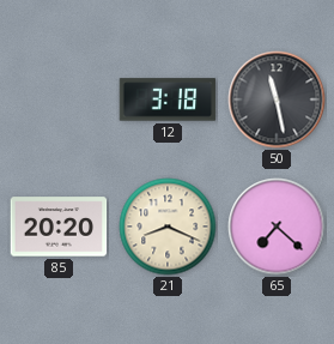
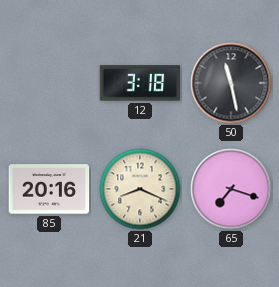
85: 20:20 -> 20:16
65: 7:22 -> 7:18
